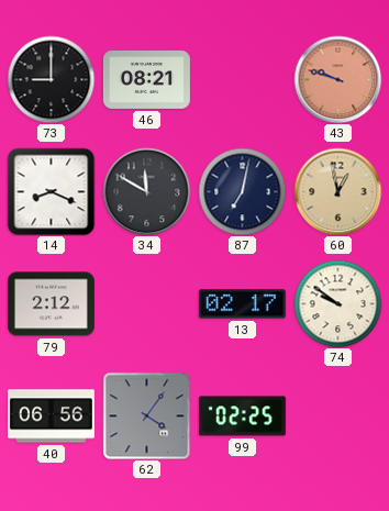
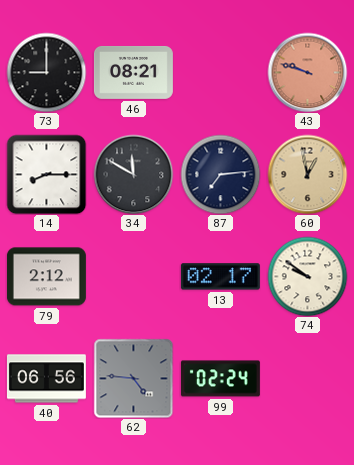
14: 8:19 -> 8:15
87: 7:02 -> 7:14
62: 4:06 -> 4:46
99: 02:25 -> 02:24
